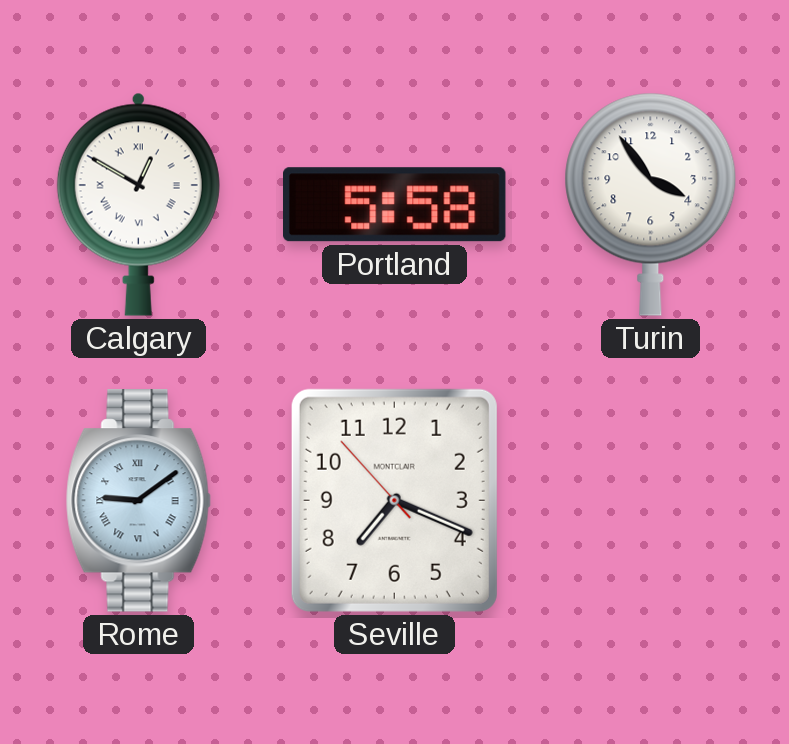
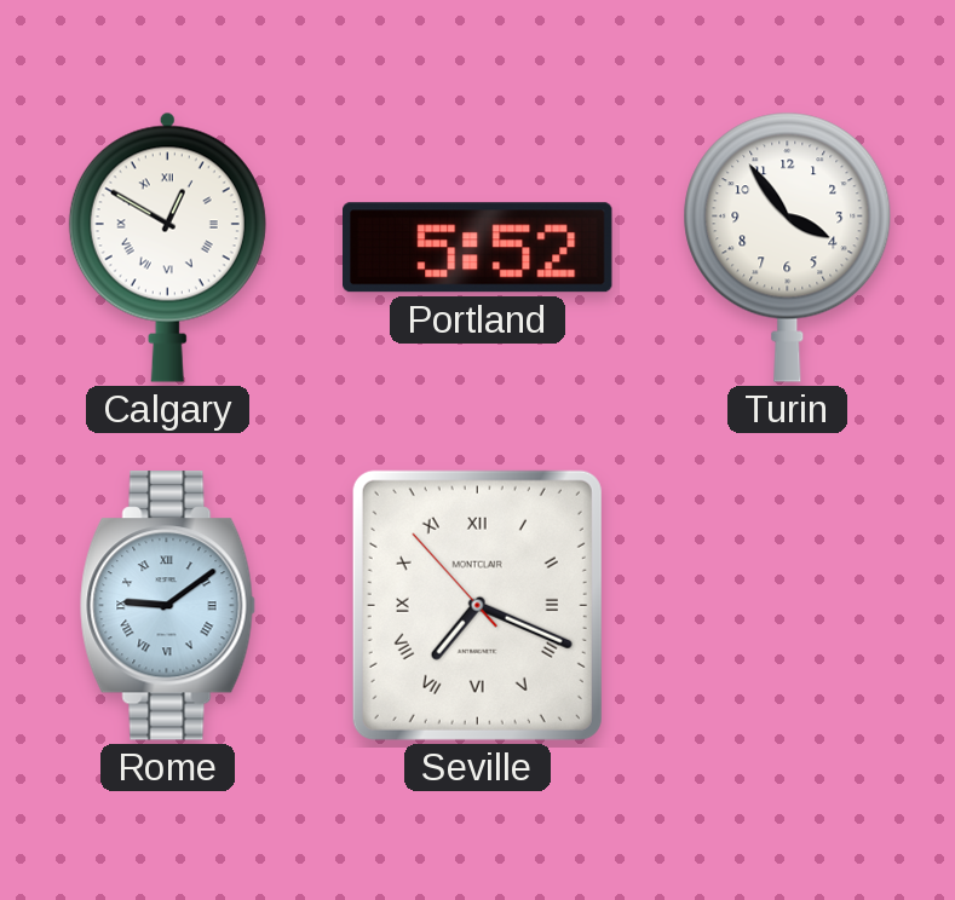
Portland: 5:58 -> 5:52
Seville numerals: Arabic -> Roman
